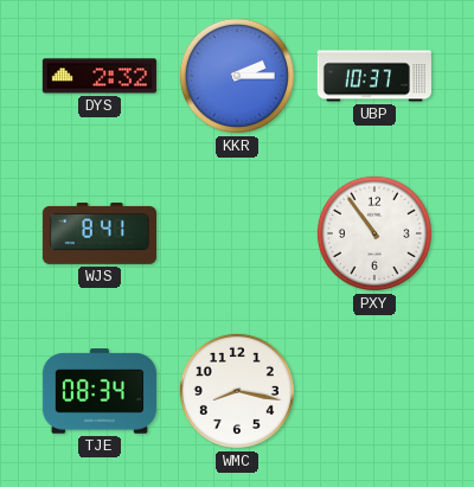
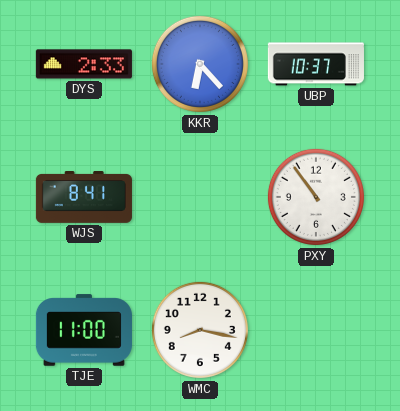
DYS: 2:32 -> 2:33
KKR: 2:15 -> 6:23
TJE: 08:34 -> 11:00
